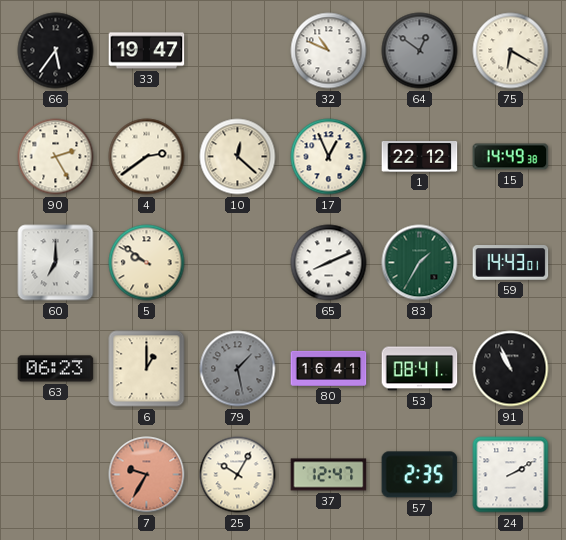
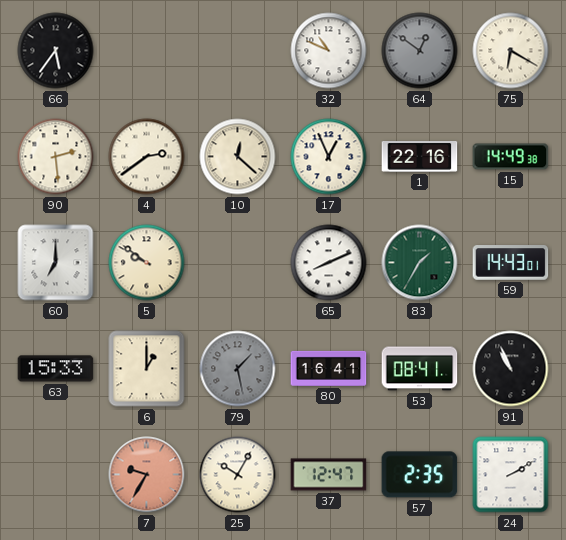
33: 19:47 -> none
90: 2:25 -> 2:29
1: 22:12 -> 22:16
63: 06:23 -> 15:33
